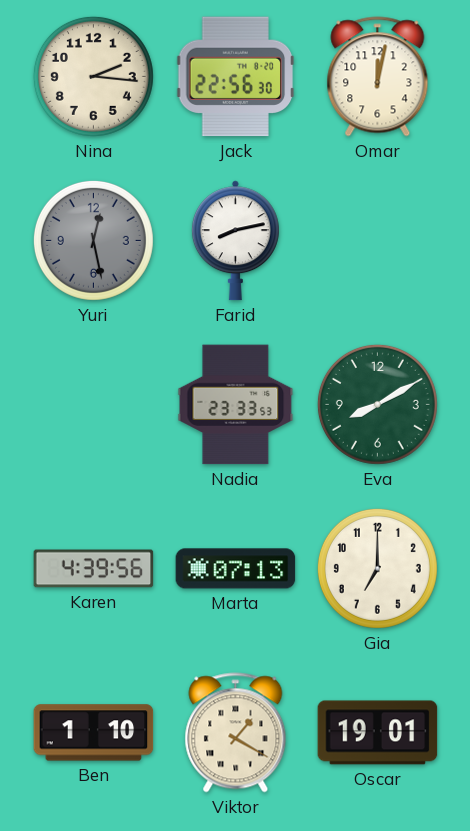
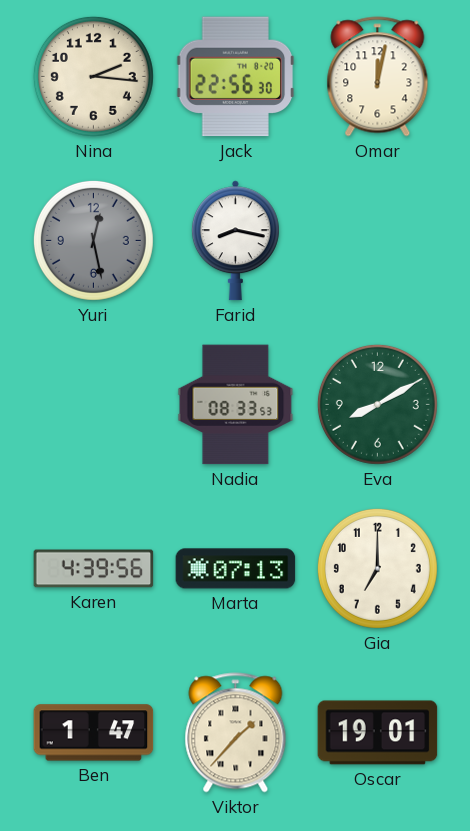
Farid: 8:13 -> 8:17
Nadia: 23:33 -> 08:33
Ben: 1:10 -> 1:47
Viktor: 1:20 -> 1:37
